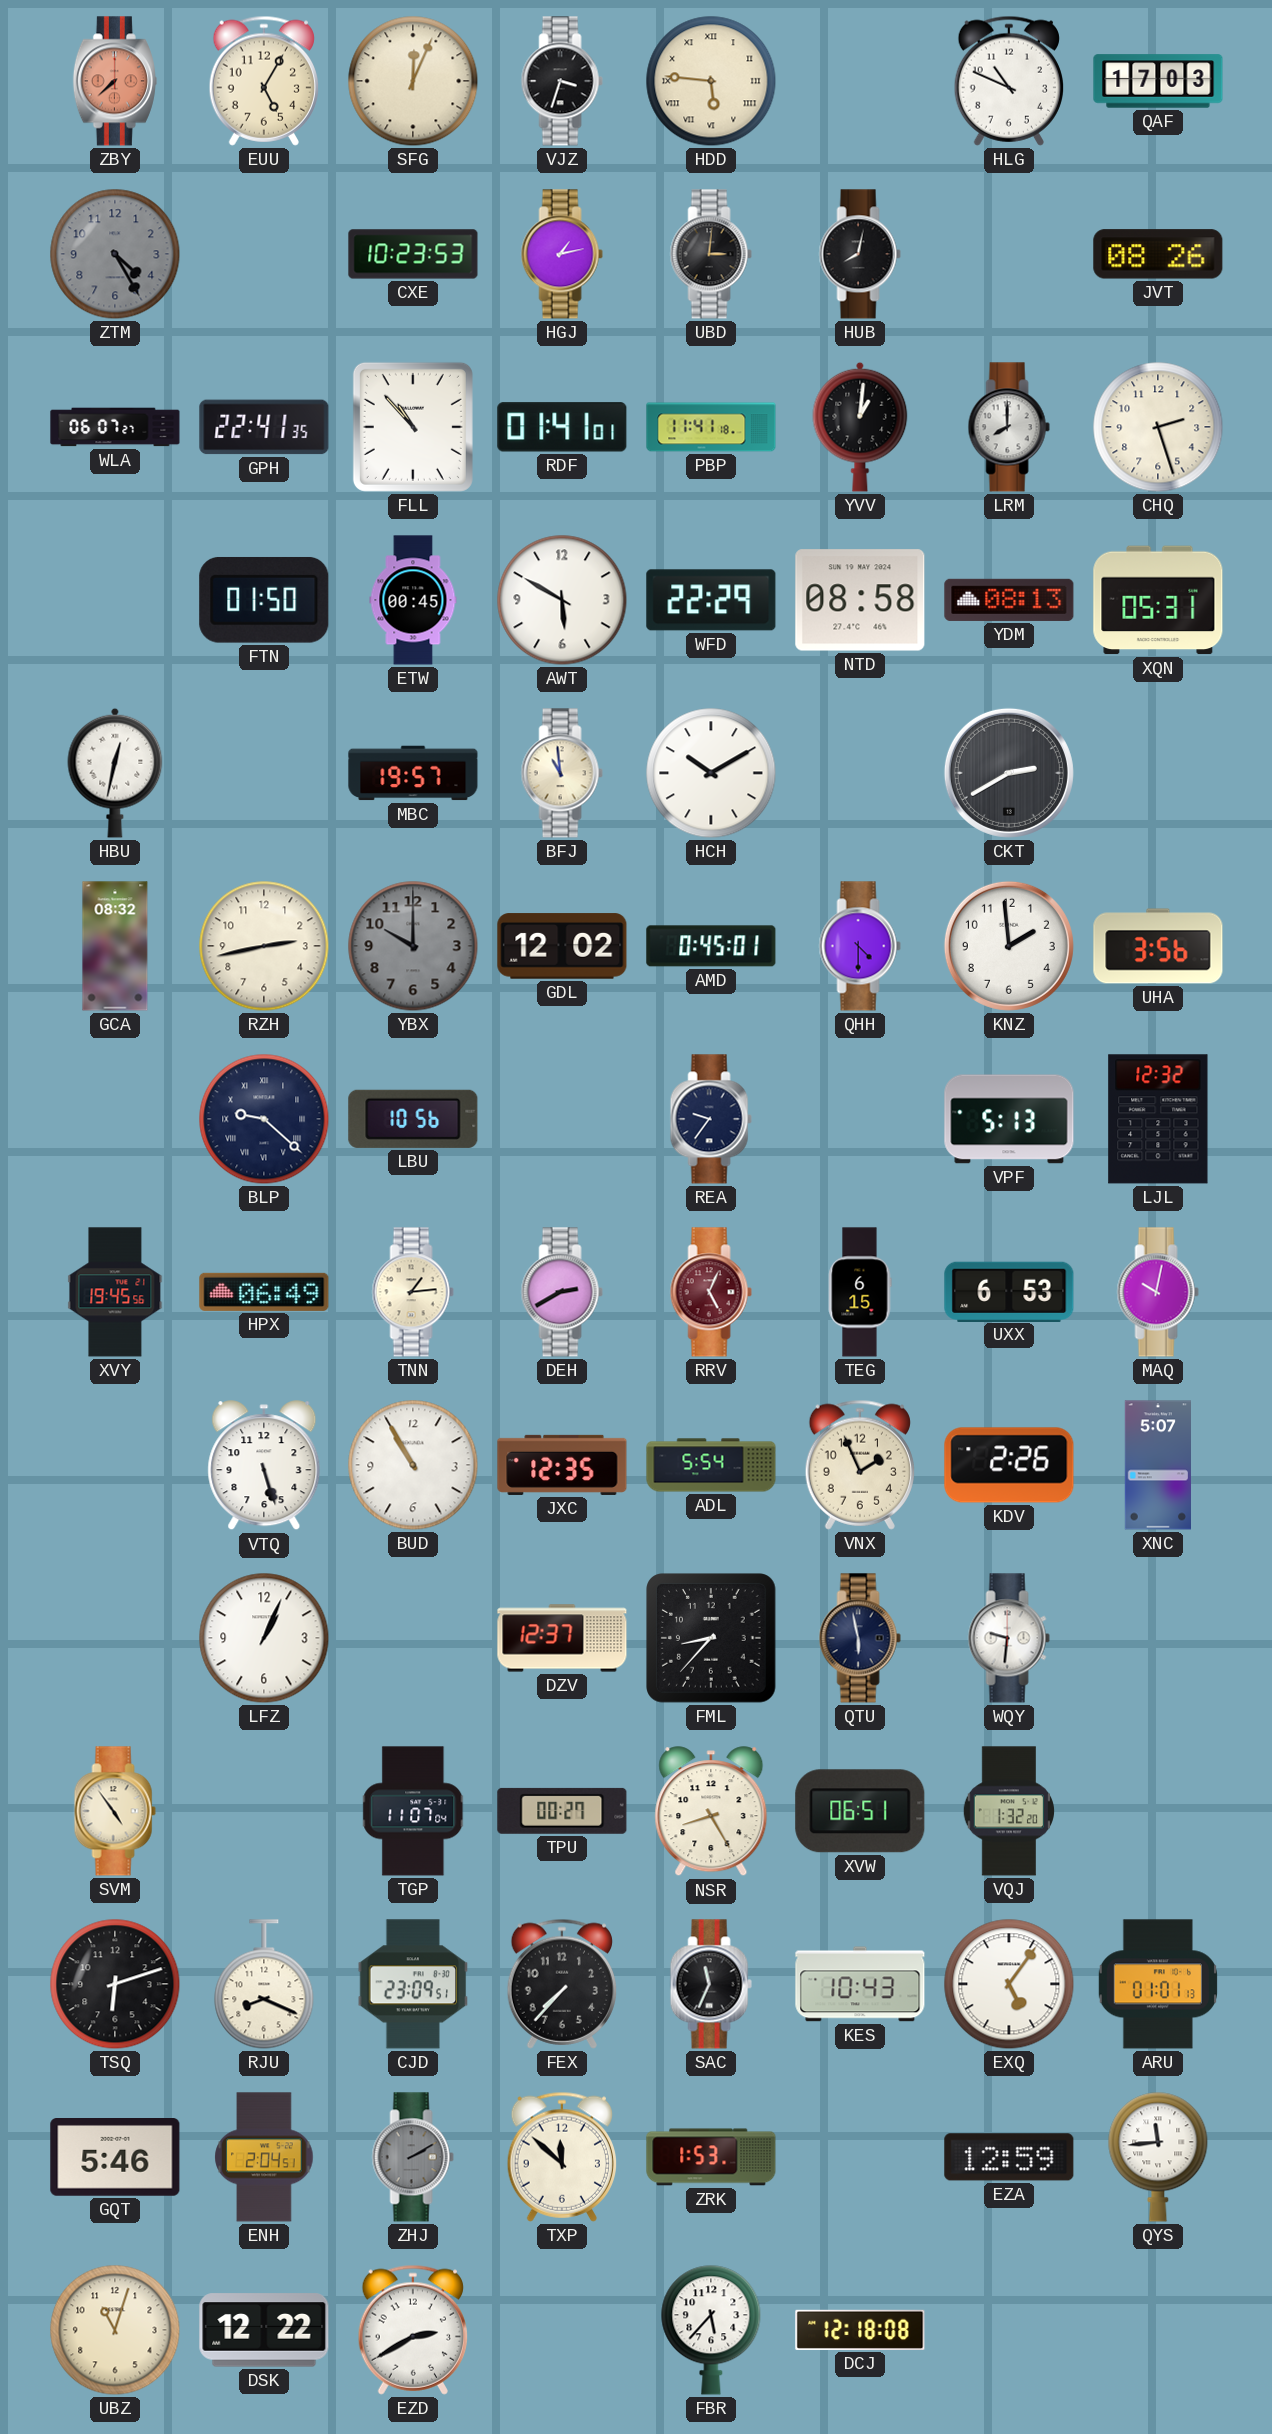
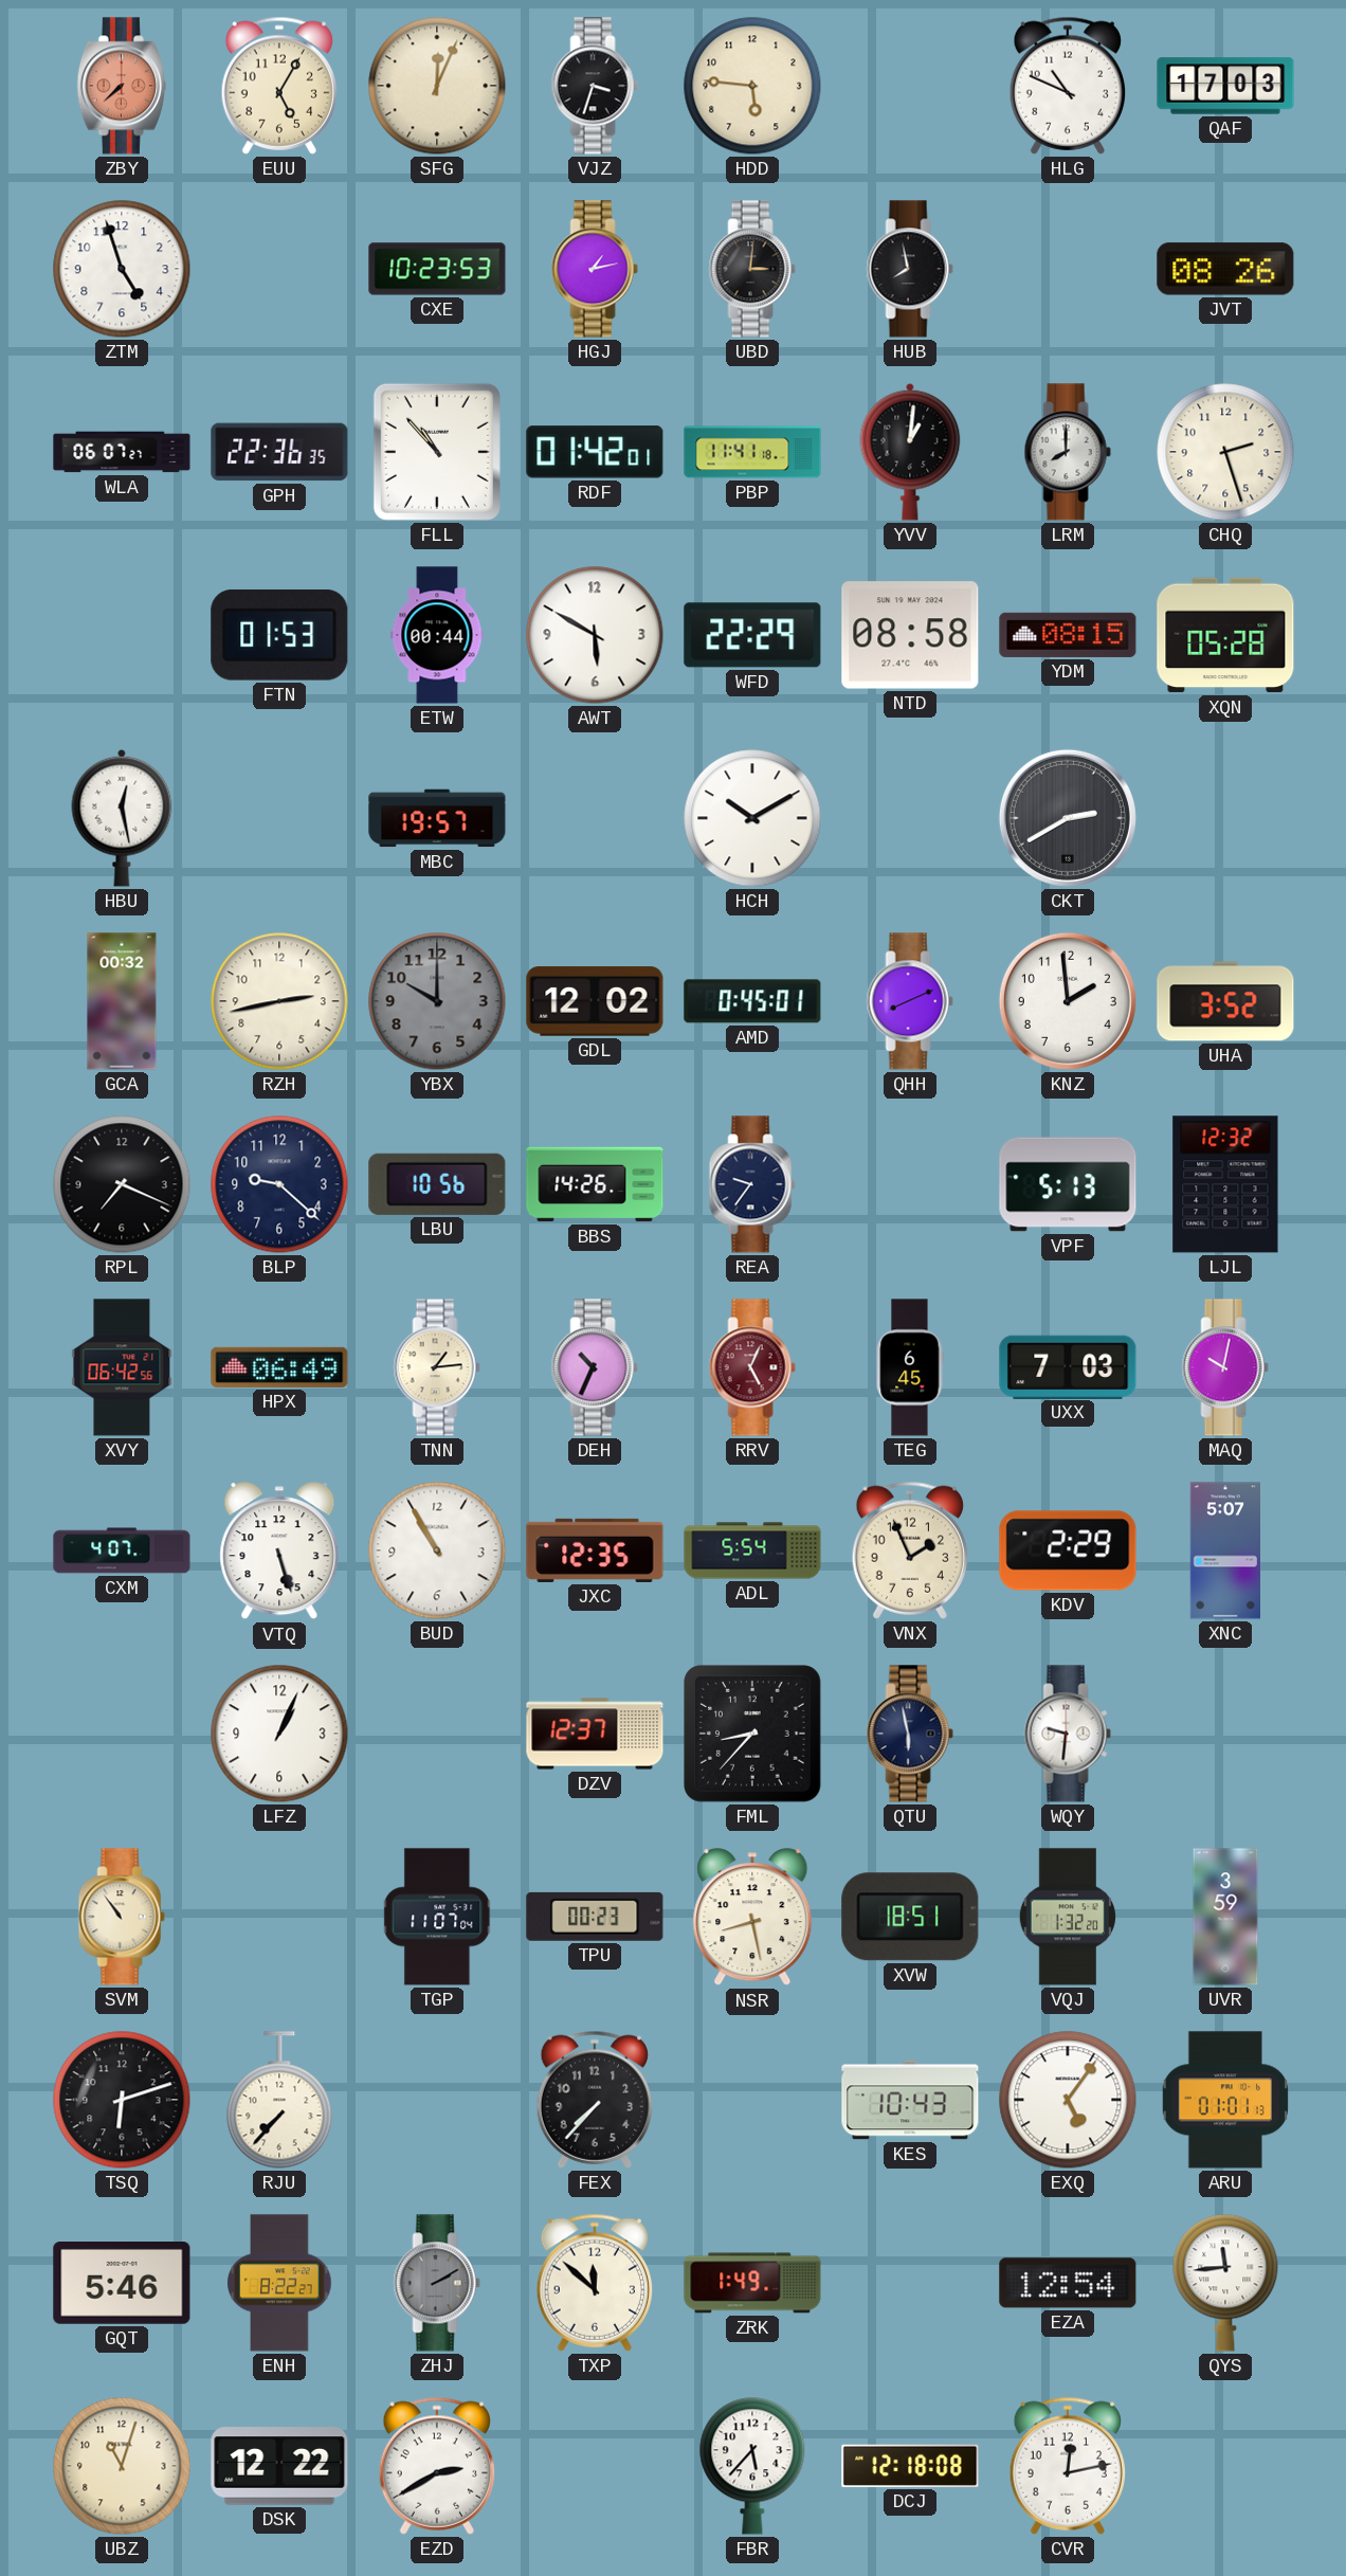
HDD numerals: Roman -> Arabic
ZTM: 4:25 -> 4:57
ZTM dial: grey -> white
HUB: 8:02 -> 7:58
GPH: 22:41 -> 22:36
RDF: 01:41 -> 01:42
FTN: 01:50 -> 01:53
ETW: 00:45 -> 00:44
YDM: 08:13 -> 08:15
XQN: 05:31 -> 05:28
HBU: 12:32 -> 12:28
BFJ: 10:59 -> none
GCA: 08:32 -> 00:32
QHH: 4:30 -> 8:11
UHA: 3:56 -> 3:52
RPL: none -> 7:19
BLP numerals: Roman -> Arabic
BBS: none -> 14:26
XVY: 19:45 -> 06:42
DEH: 2:40 -> 10:34
TEG: 6:15 -> 6:45
UXX: 6:53 -> 7:03
CXM: none -> 4:07
KDV: 2:26 -> 2:29
SVM: 4:54 -> 10:54
TPU: 00:27 -> 00:23
NSR: 8:25 -> 8:28
XVW: 06:51 -> 18:51
UVR: none -> 3:59
RJU: 8:19 -> 7:37
CJD: 23:09 -> none
SAC: 11:34 -> none
ENH: 2:04 -> 8:22
ZRK: 1:53 -> 1:49
EZA: 12:59 -> 12:54
CVR: none -> 12:13
